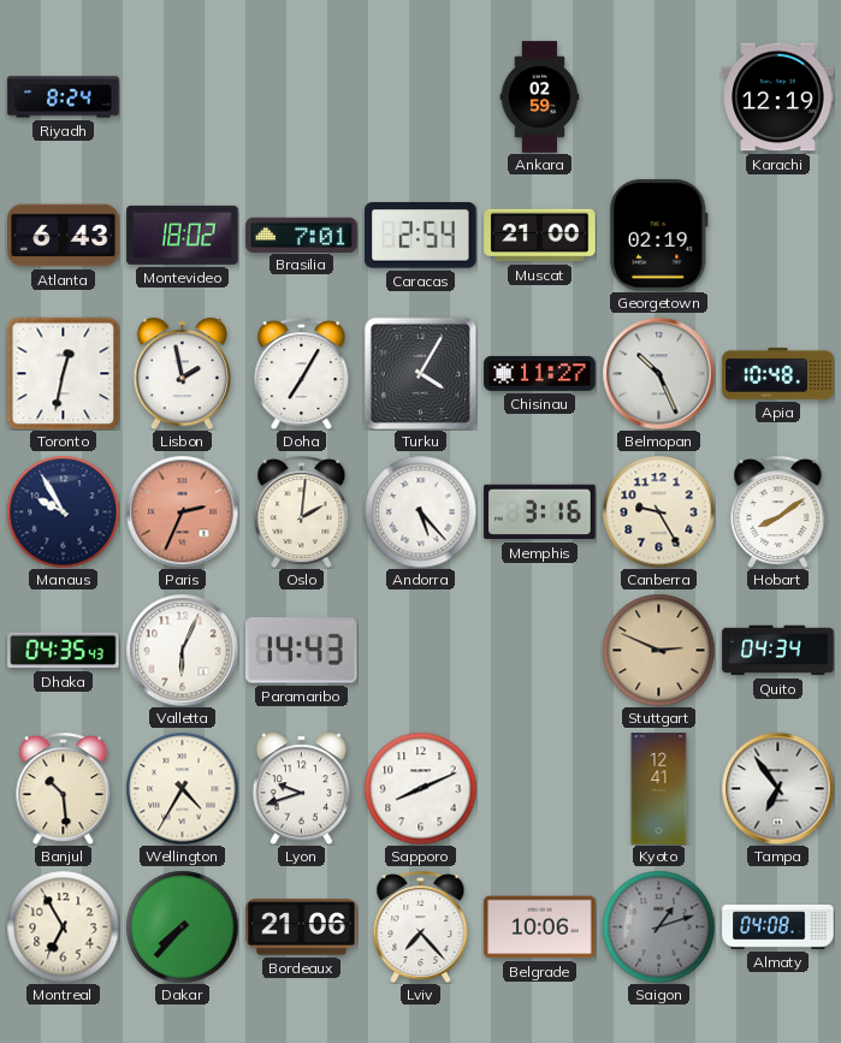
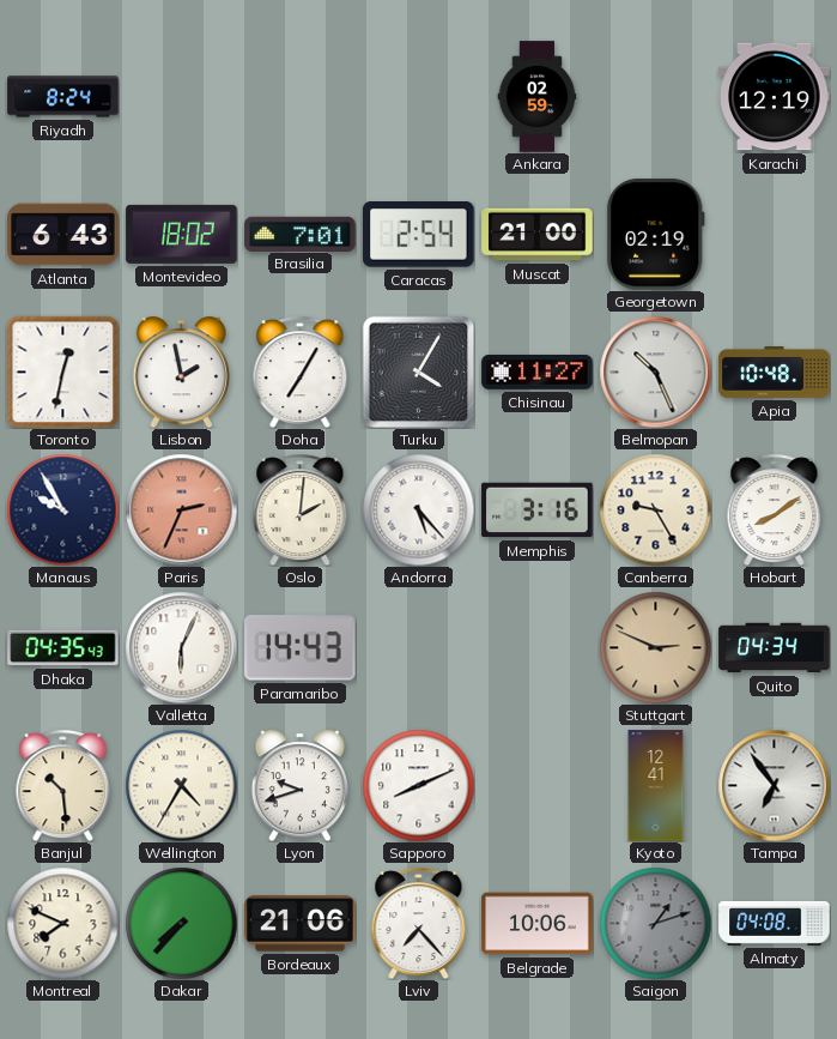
Montreal: 6:55 -> 7:49
